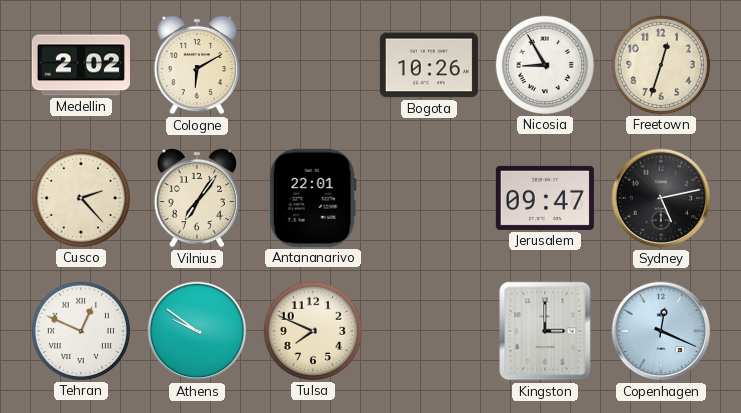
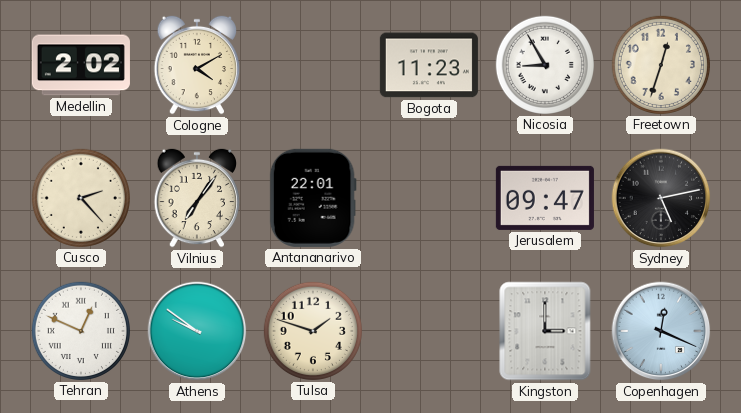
Cologne: 6:10 -> 4:10
Bogota: 10:26 -> 11:23
Tulsa: 7:49 -> 1:48
